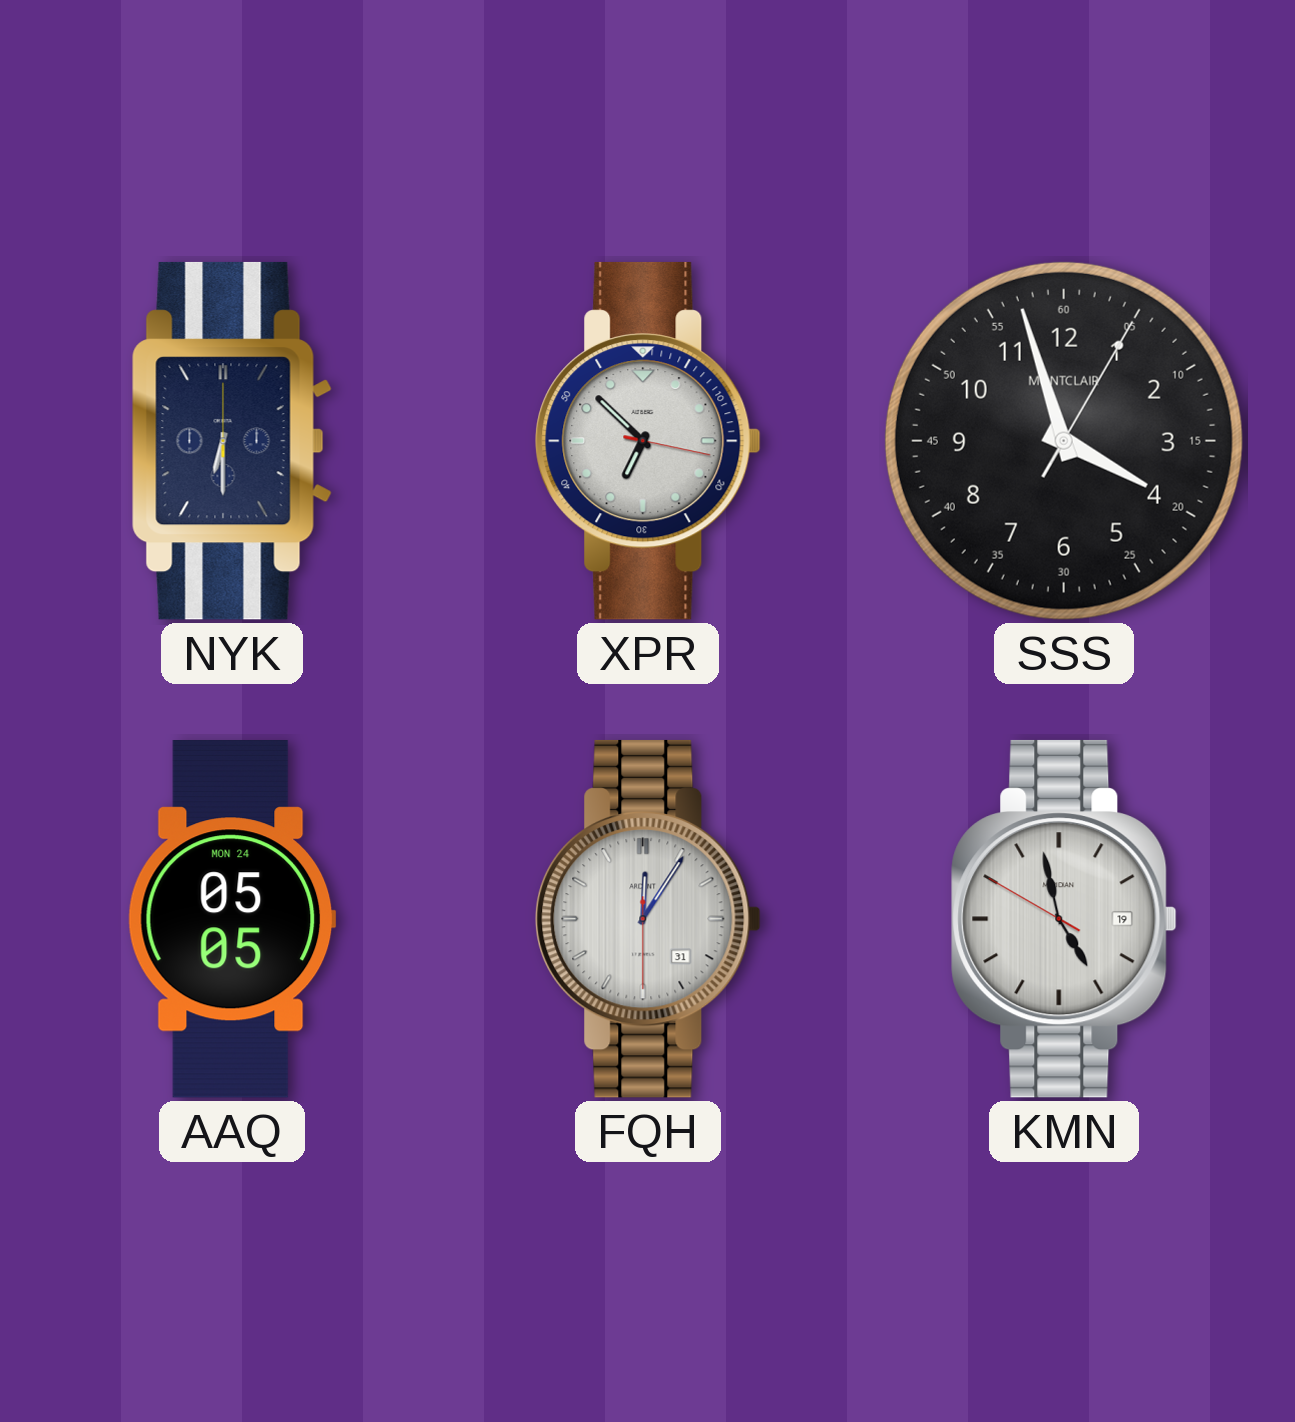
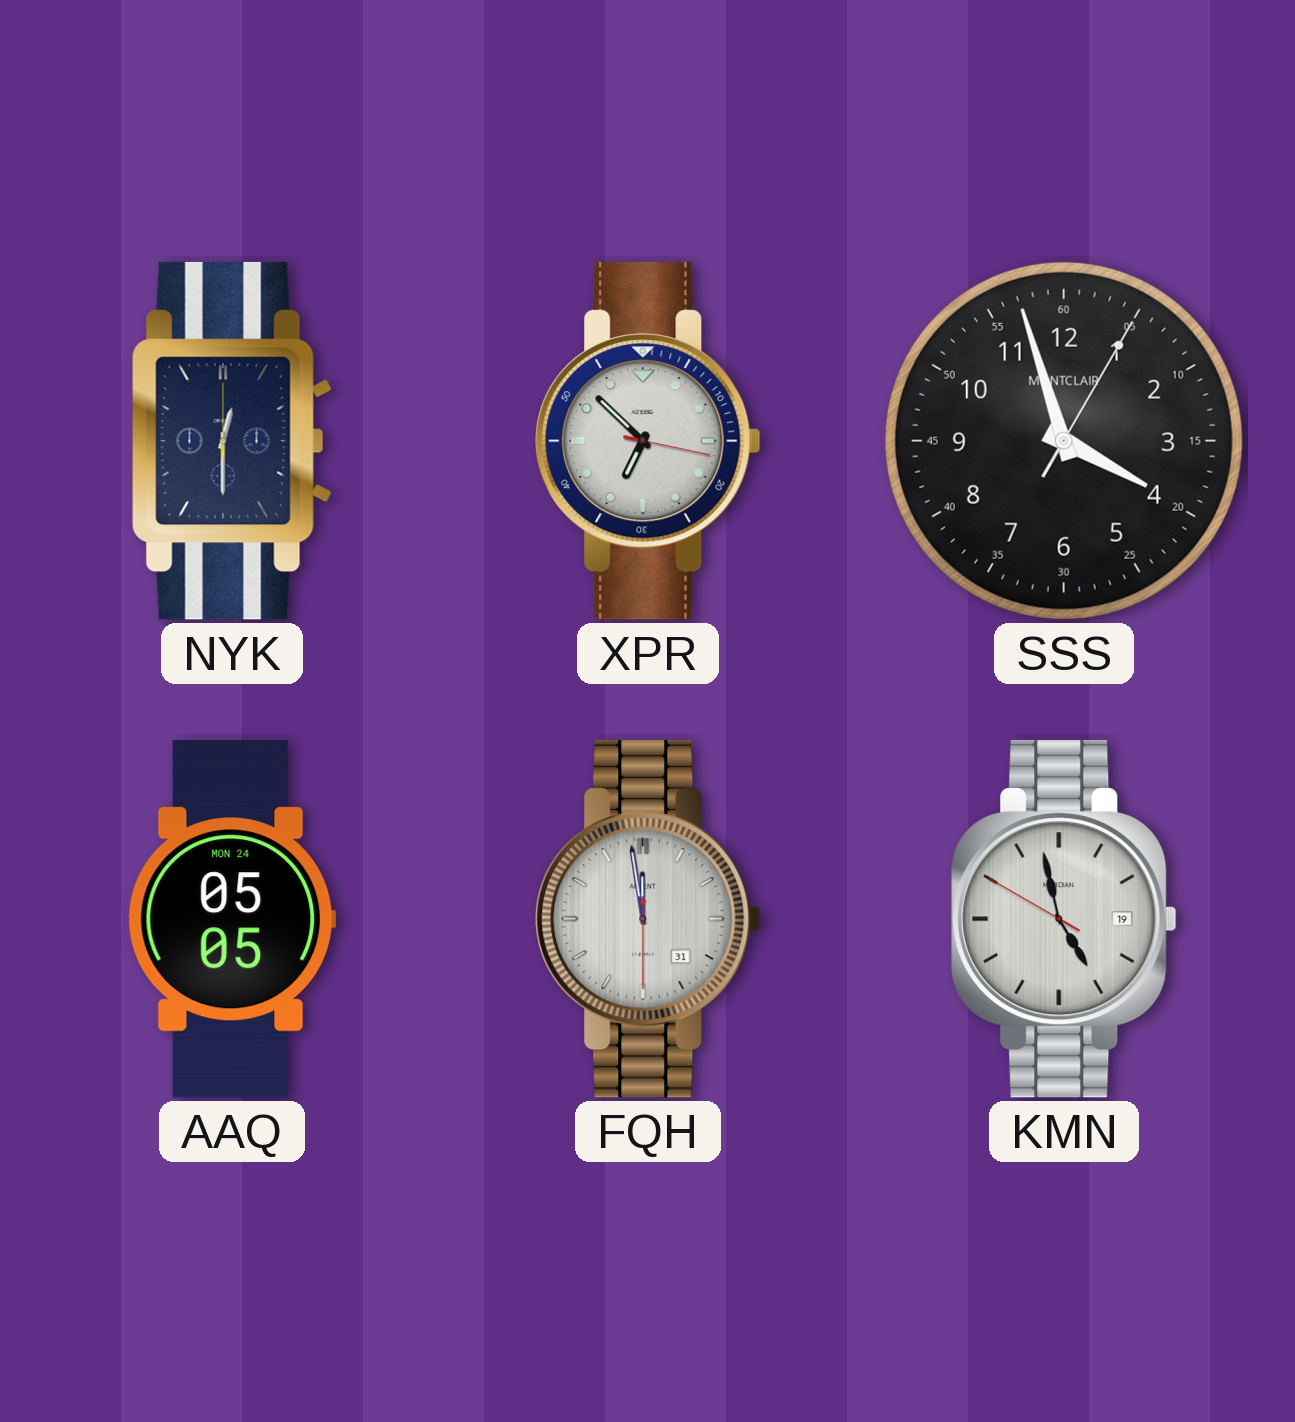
NYK: 6:30 -> 12:30
FQH: 12:05 -> 11:58
